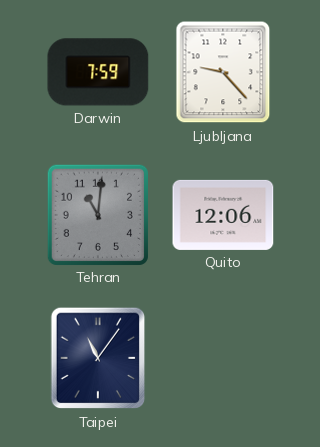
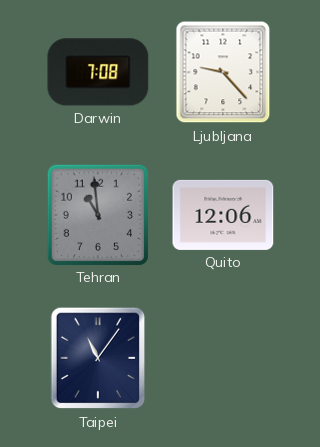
Darwin: 7:59 -> 7:08
Tehran: 11:01 -> 10:59
